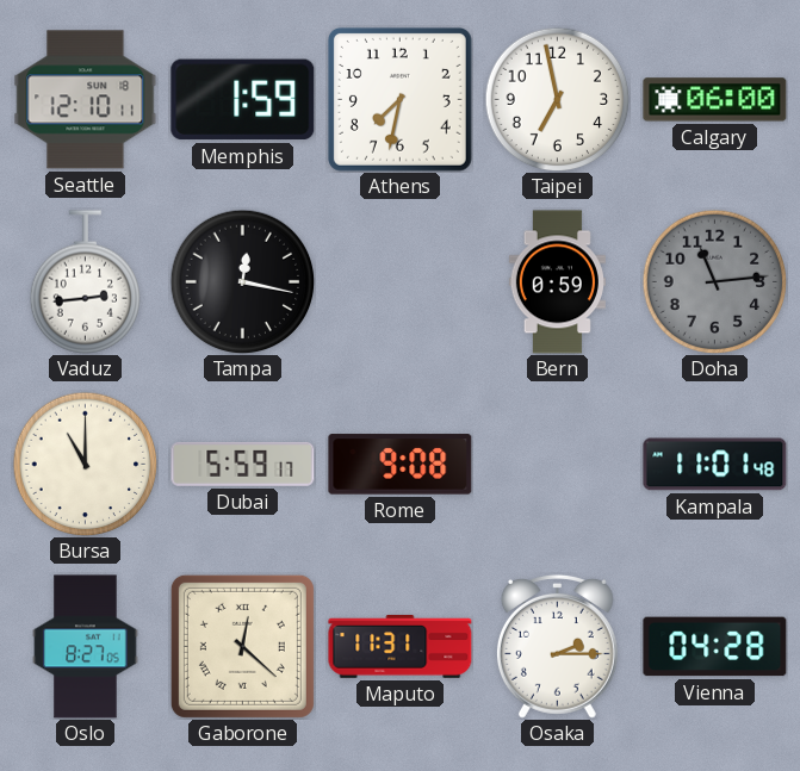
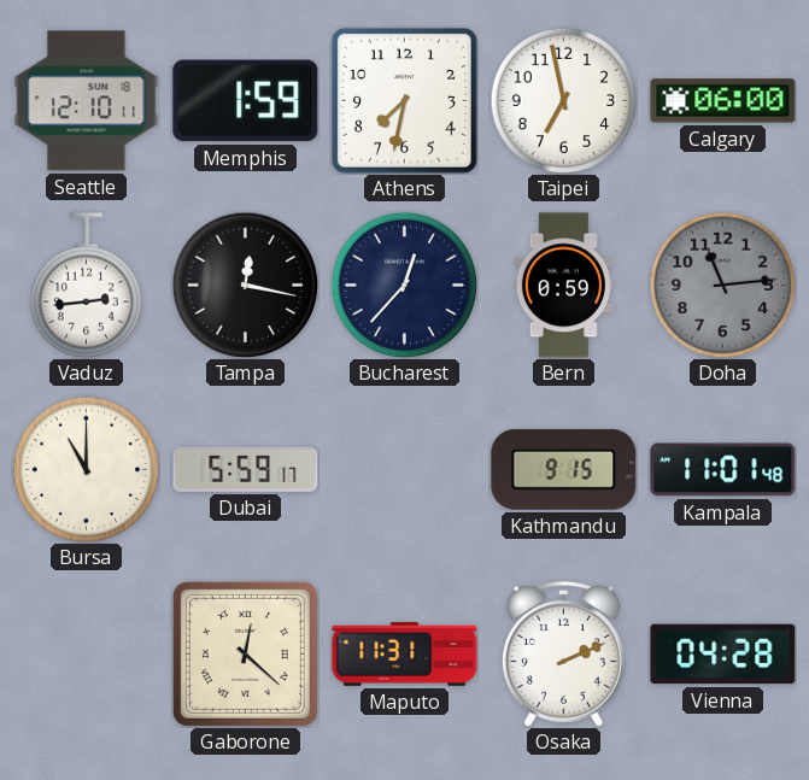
Bucharest: none -> 12:37
Rome: 9:08 -> none
Kathmandu: none -> 9:15
Oslo: 8:27 -> none
Osaka: 2:15 -> 2:11
